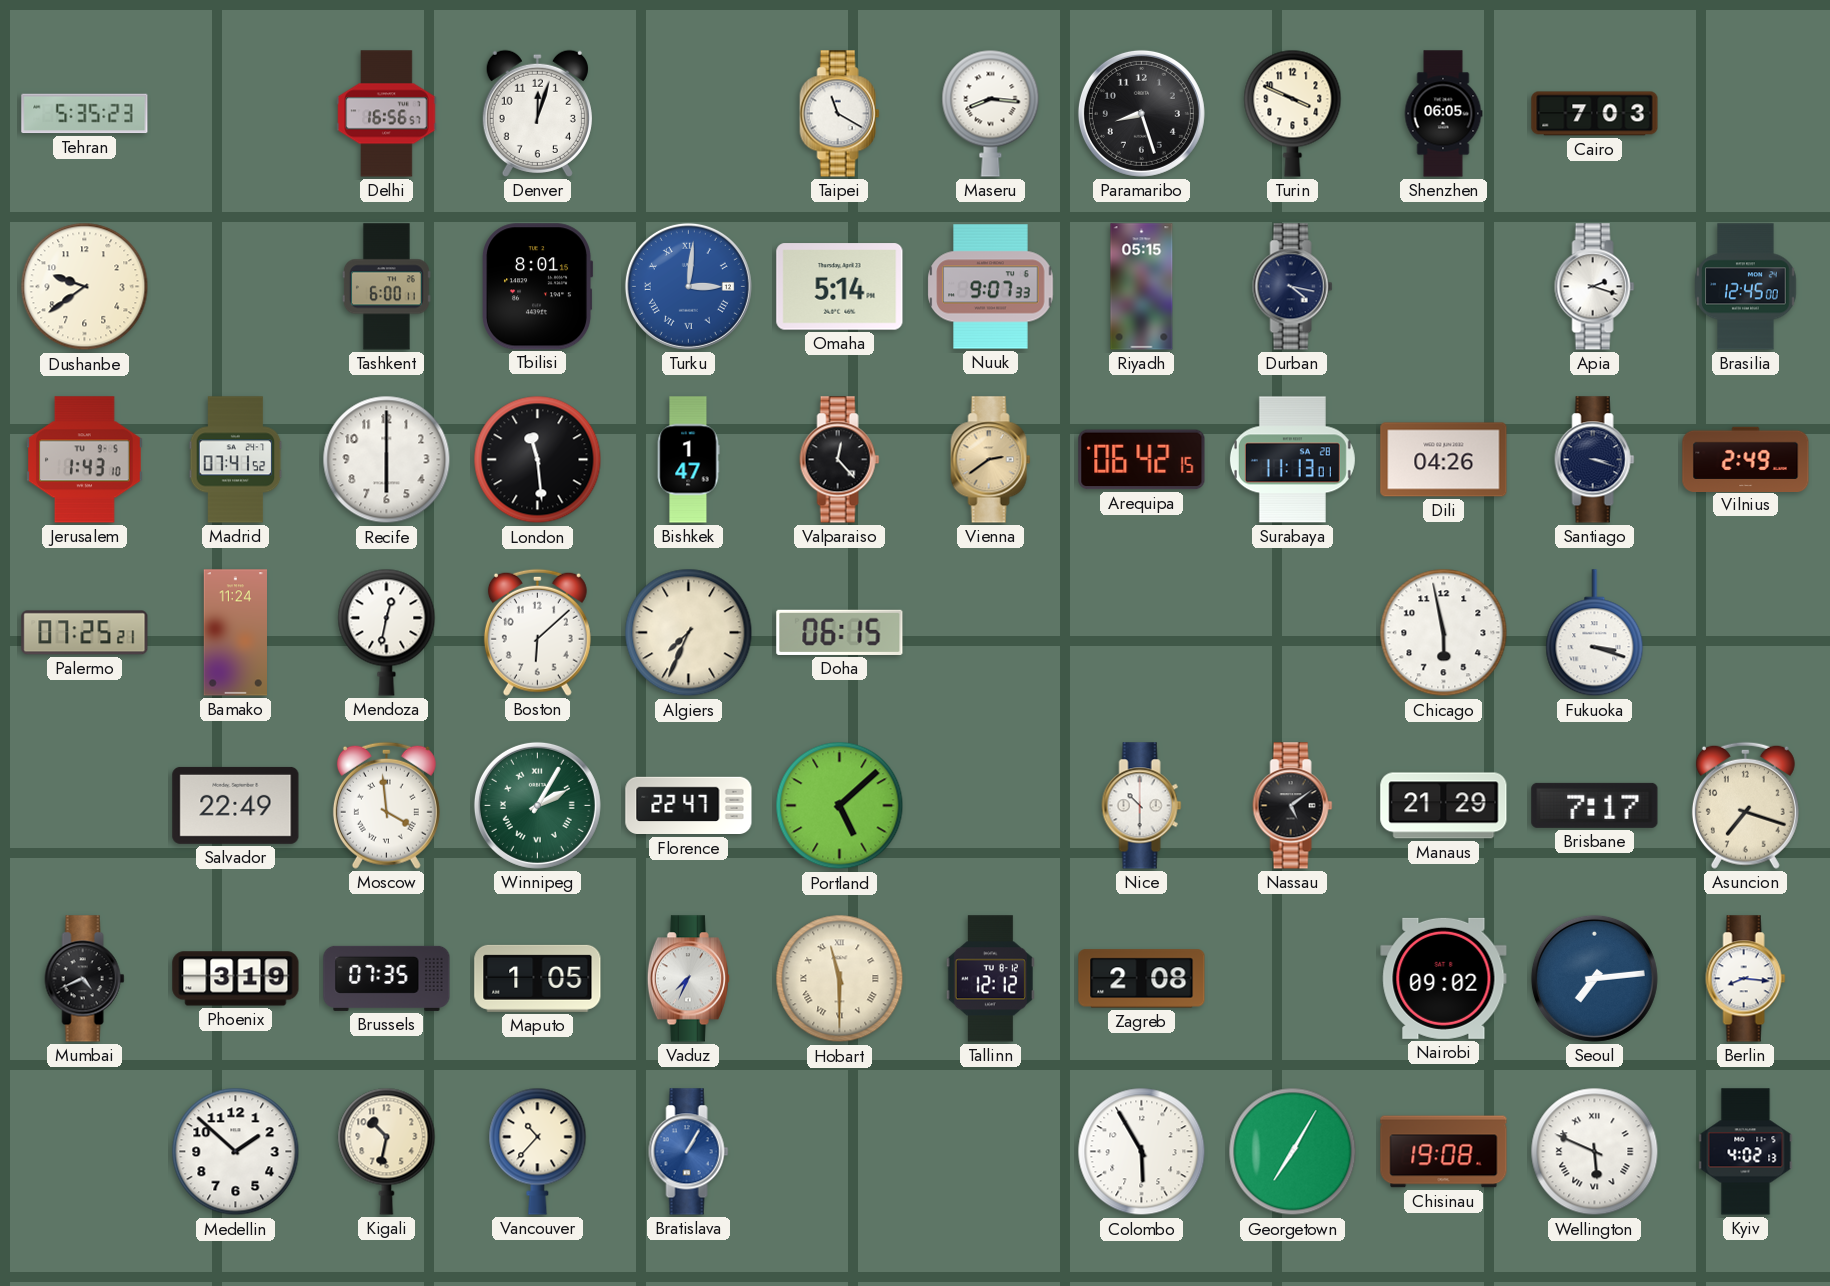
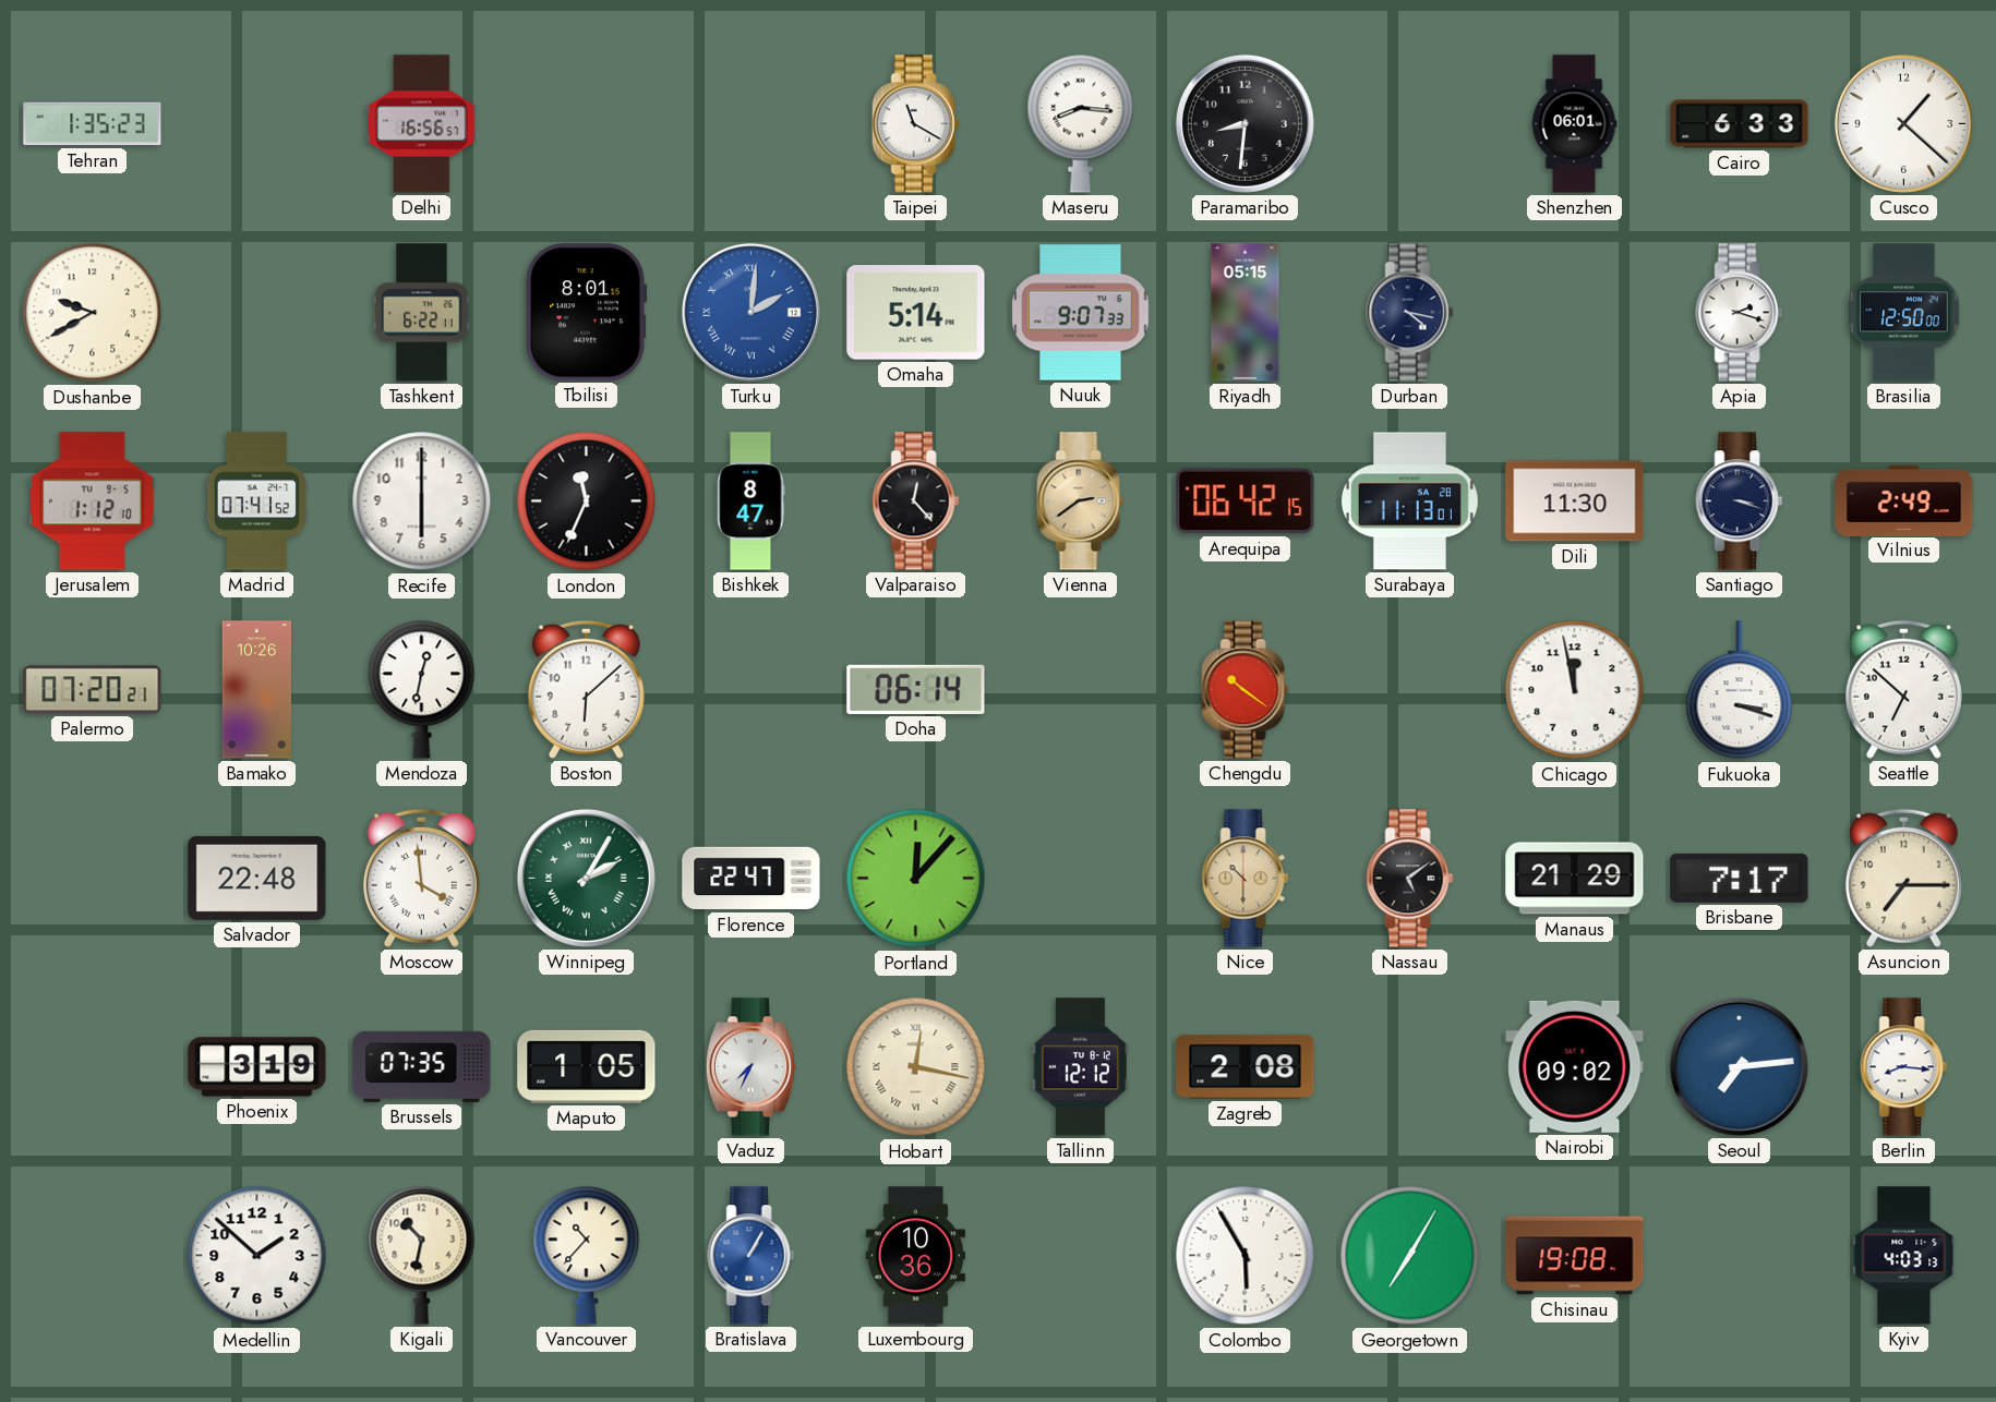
Tehran: 5:35 -> 1:35
Denver: 12:03 -> none
Paramaribo: 8:27 -> 8:31
Turin: 3:49 -> none
Shenzhen: 06:05 -> 06:01
Cairo: 7:03 -> 6:33
Cusco: none -> 1:22
Dushanbe: 9:39 -> 9:40
Tashkent: 6:00 -> 6:22
Turku: 3:01 -> 2:01
Brasilia: 12:45 -> 12:50
Jerusalem: 1:43 -> 1:12
London: 11:29 -> 11:34
Bishkek: 1:47 -> 8:47
Dili: 04:26 -> 11:30
Palermo: 07:25 -> 07:20
Bamako: 11:24 -> 10:26
Algiers: 7:34 -> none
Doha: 06:15 -> 06:14
Chengdu: none -> 10:21
Chicago: 5:58 -> 11:58
Seattle: none -> 6:52
Salvador: 22:49 -> 22:48
Portland: 5:08 -> 12:07
Nice dial: white -> champagne
Asuncion: 7:18 -> 7:15
Mumbai: 4:41 -> none
Hobart: 11:30 -> 12:17
Luxembourg: none -> 10:36
Wellington: 5:49 -> none
Kyiv: 4:02 -> 4:03
